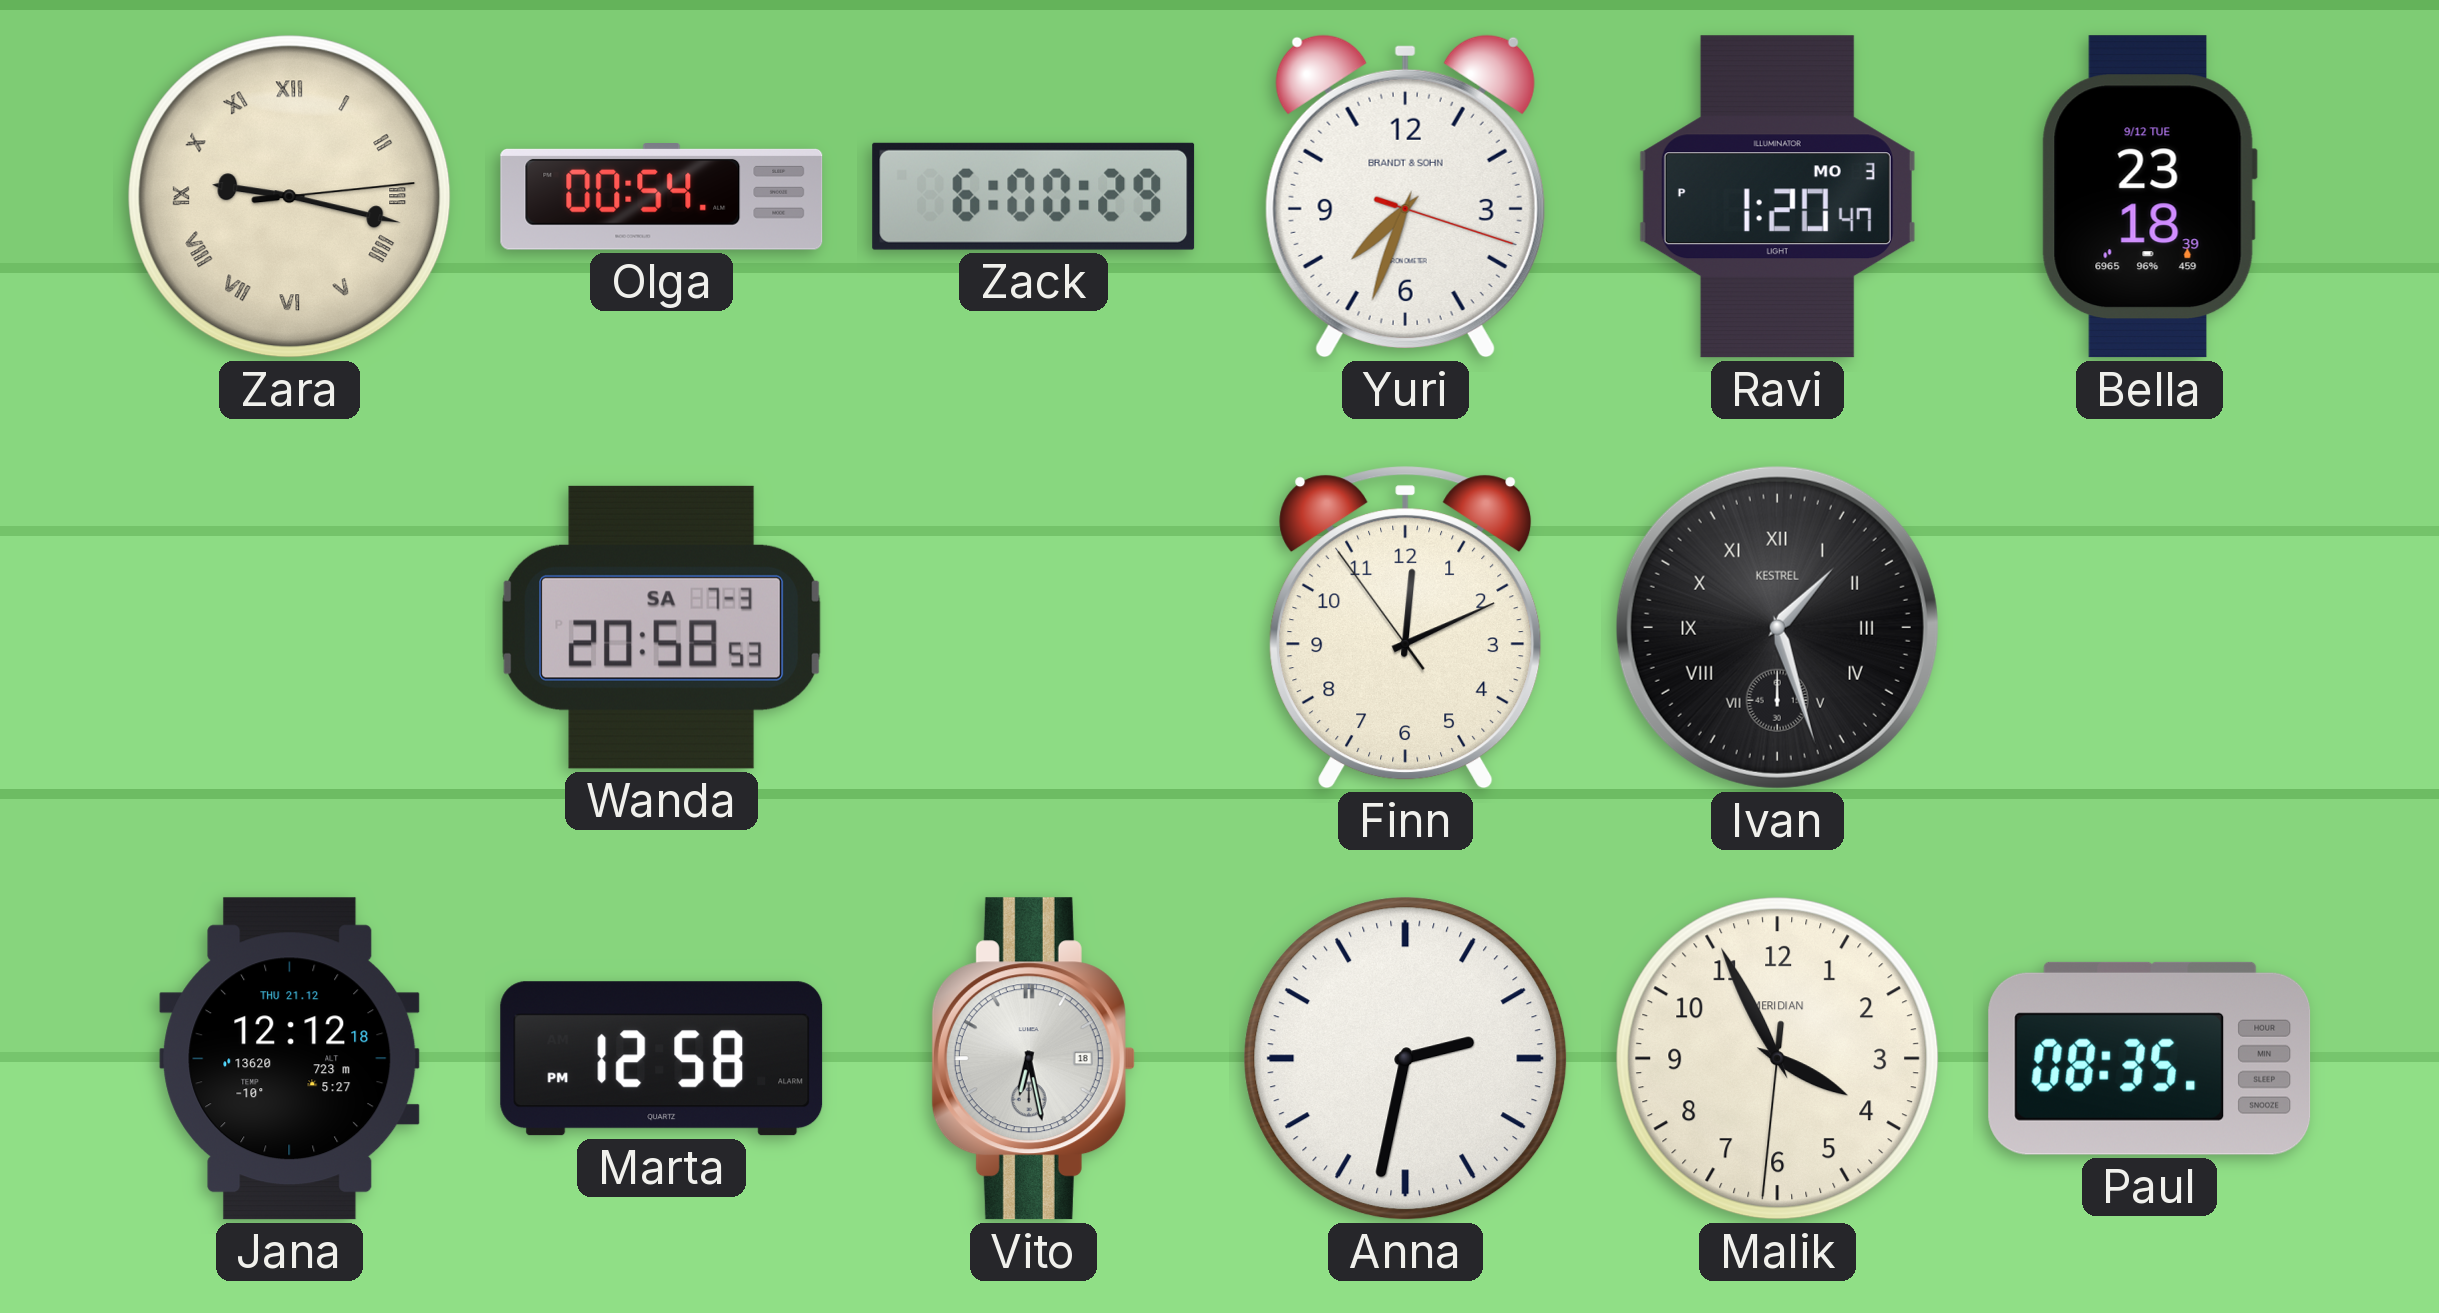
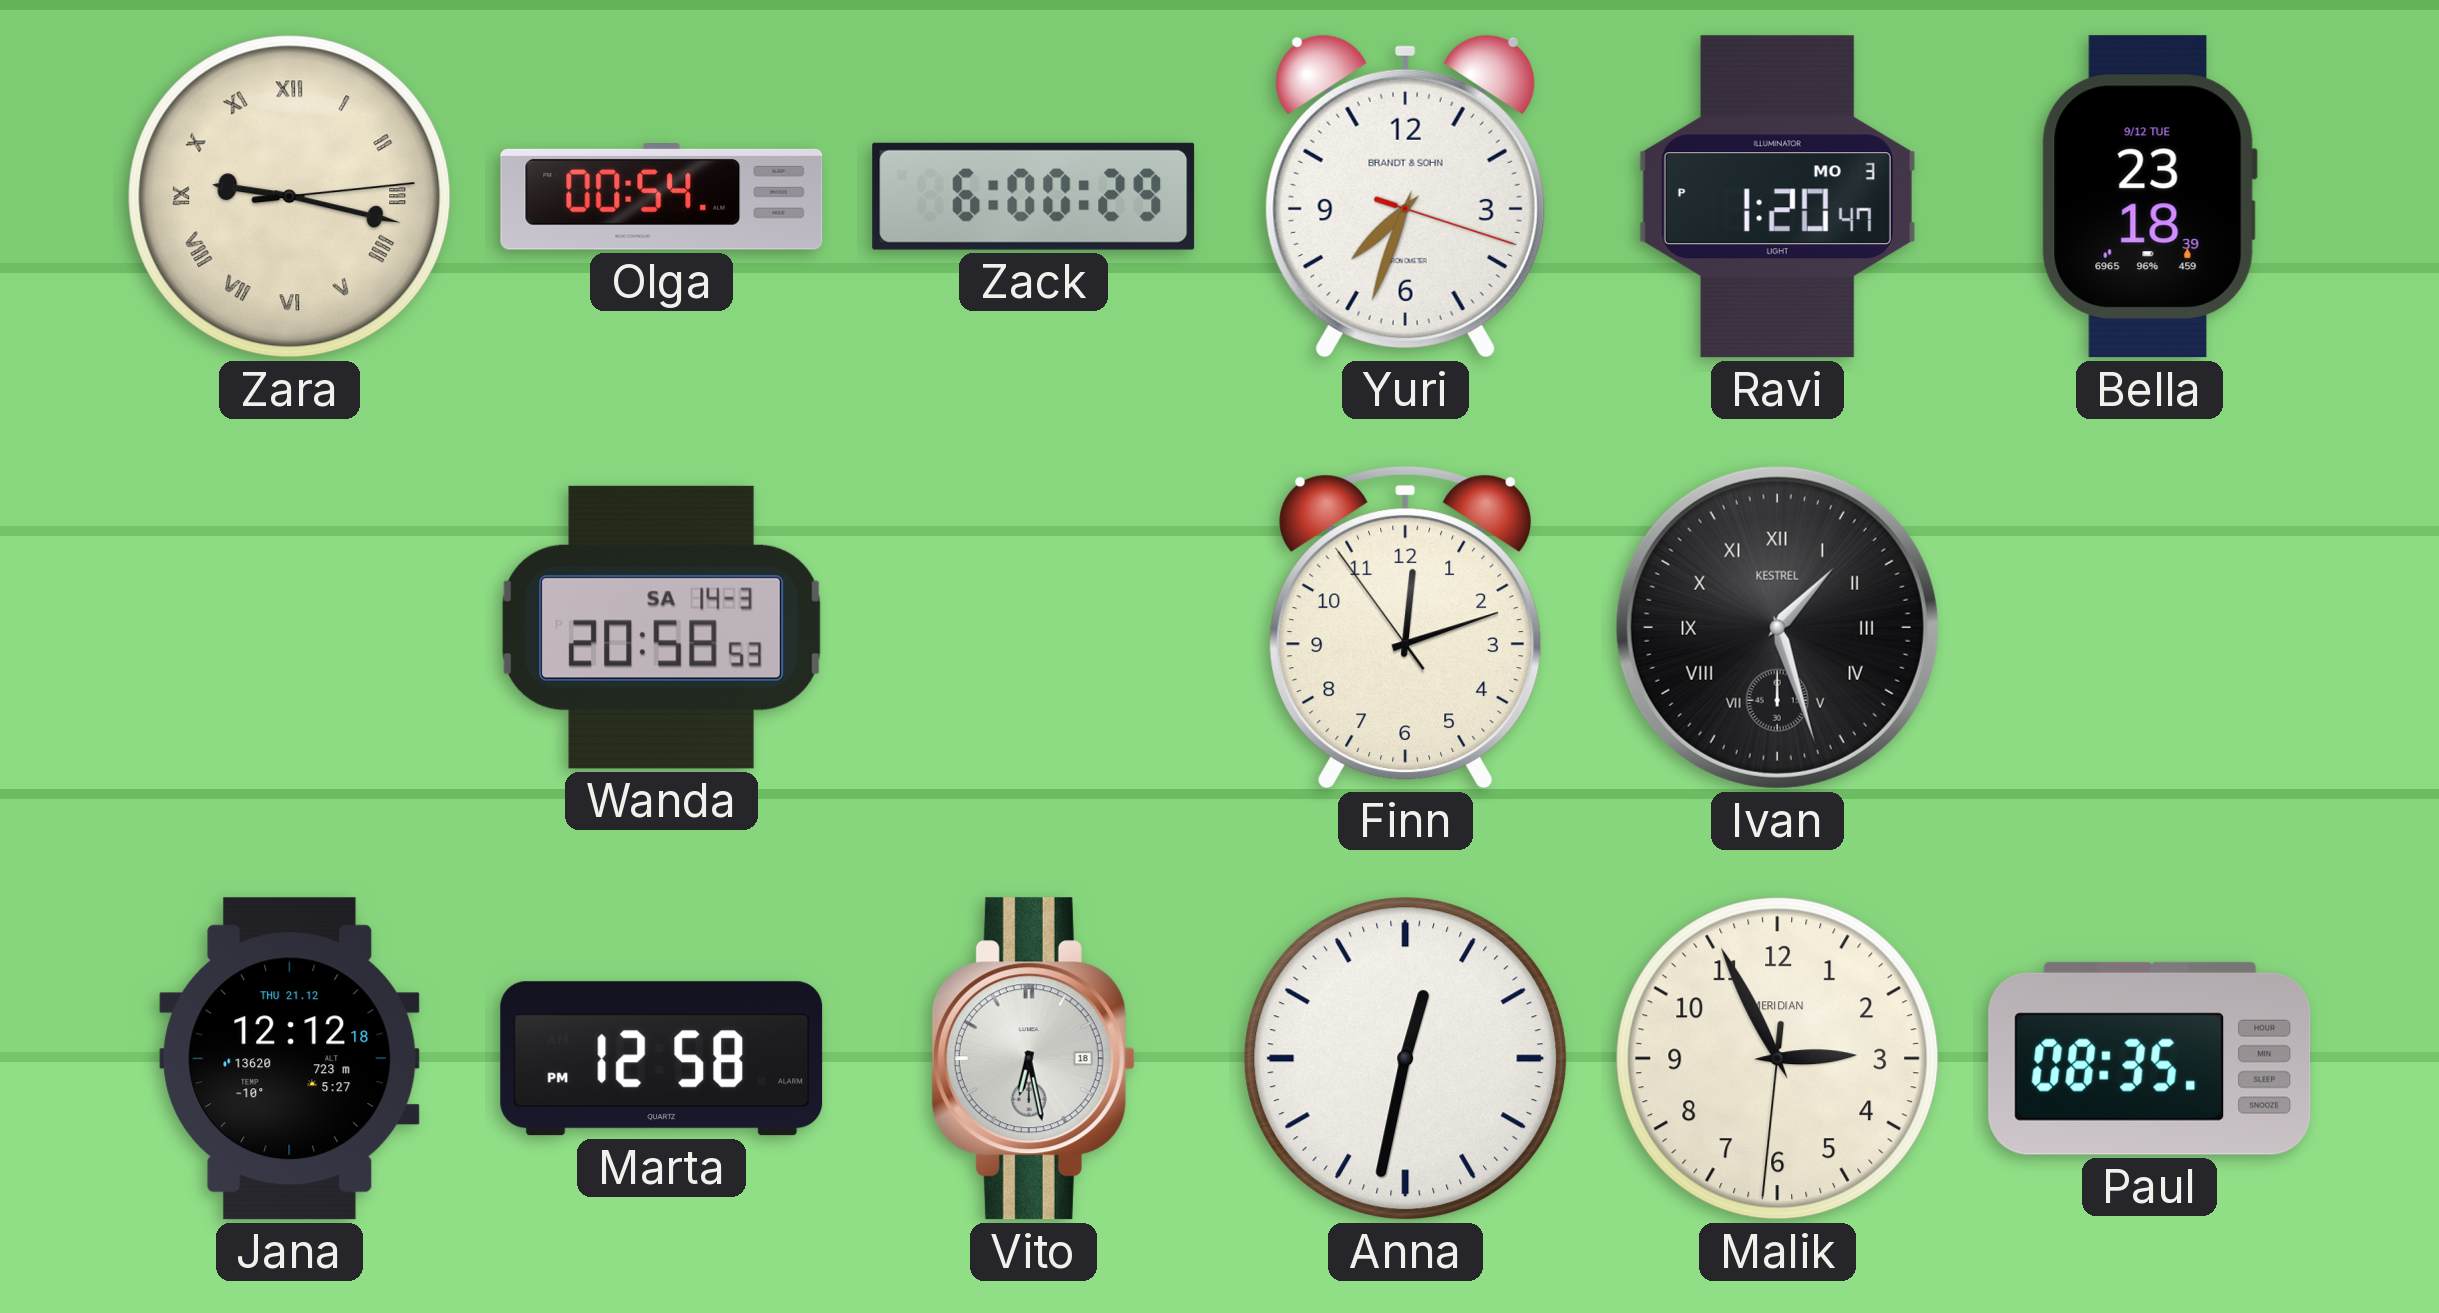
Wanda date: SA 7-3 -> SA 14-3
Finn: 12:10 -> 12:11
Anna: 2:32 -> 12:32
Malik: 3:55 -> 2:55
